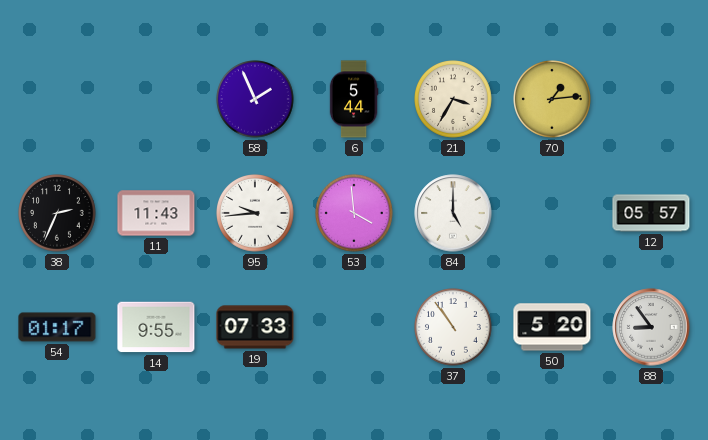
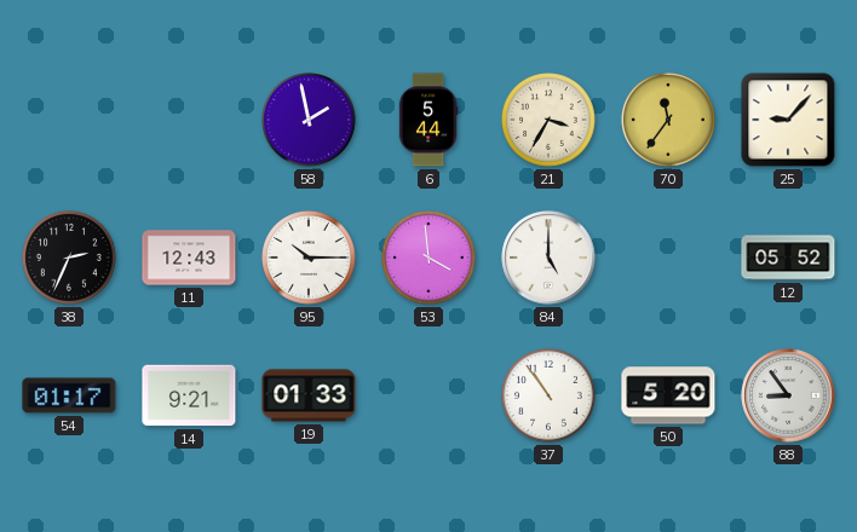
58: 1:56 -> 1:58
70: 1:14 -> 11:36
25: none -> 9:07
11: 11:43 -> 12:43
95: 9:44 -> 10:15
12: 05:57 -> 05:52
14: 9:55 -> 9:21
19: 07:33 -> 01:33
